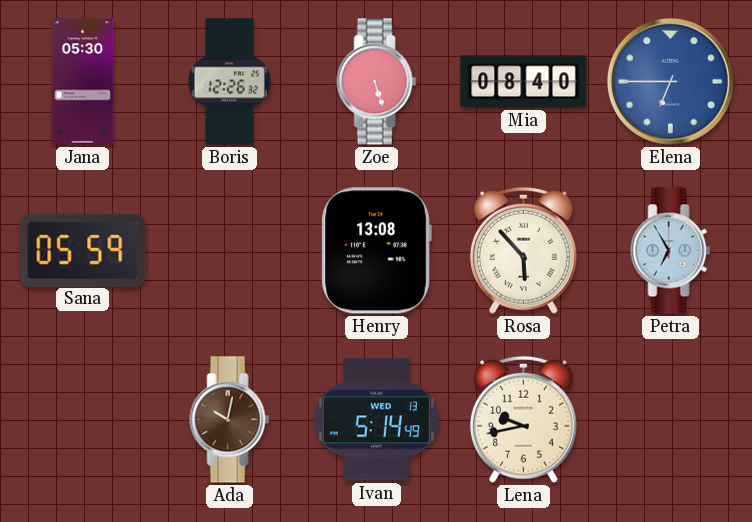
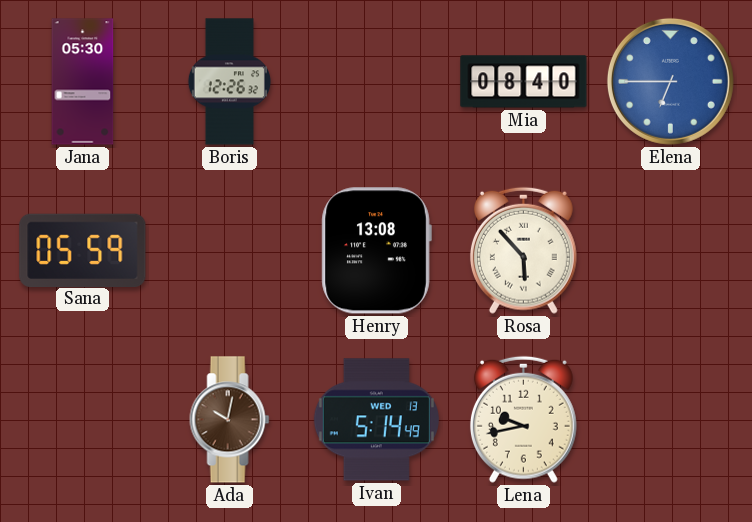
Zoe: 5:27 -> none
Petra: 6:55 -> none
